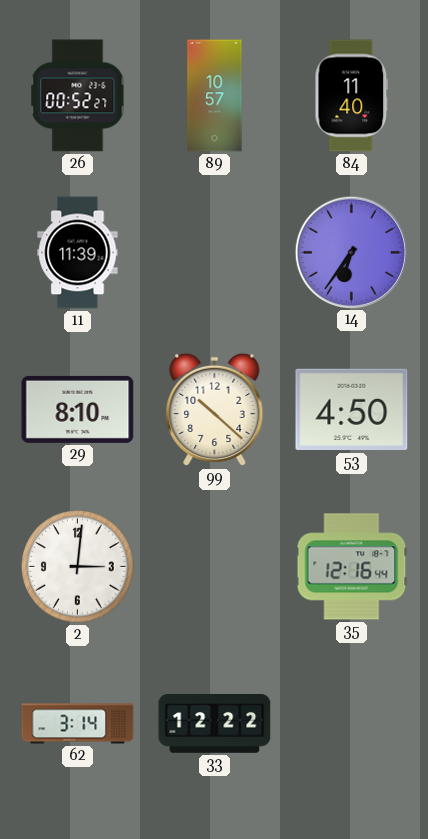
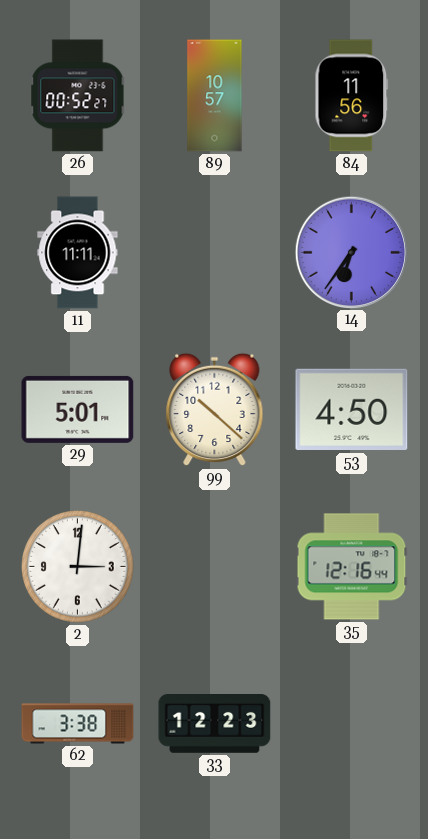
84: 11:40 -> 11:56
11: 11:39 -> 11:11
29: 8:10 -> 5:01
62: 3:14 -> 3:38
33: 12:22 -> 12:23
